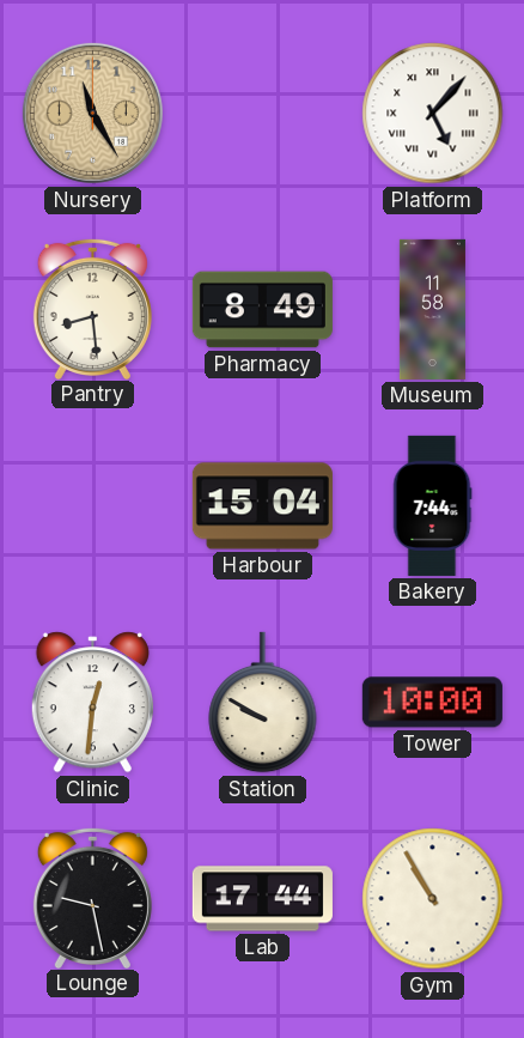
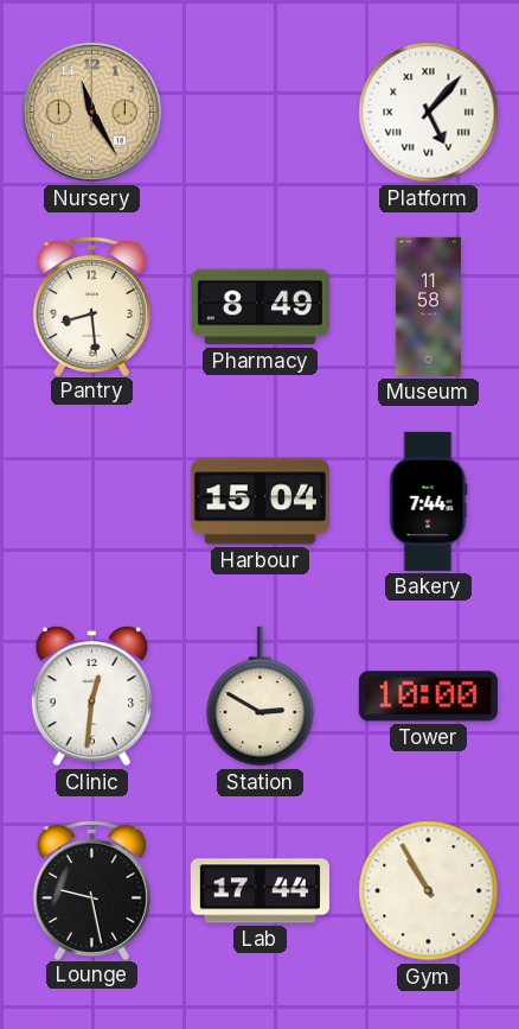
Station: 9:50 -> 2:50
